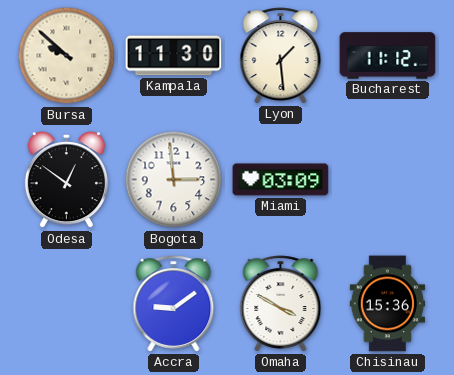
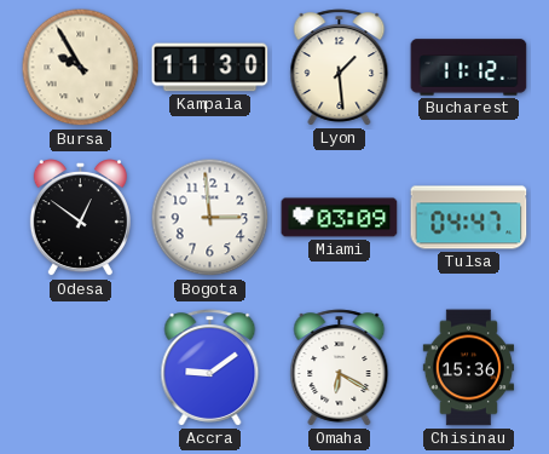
Bursa: 9:52 -> 9:55
Tulsa: none -> 04:47
Omaha: 3:50 -> 6:20
